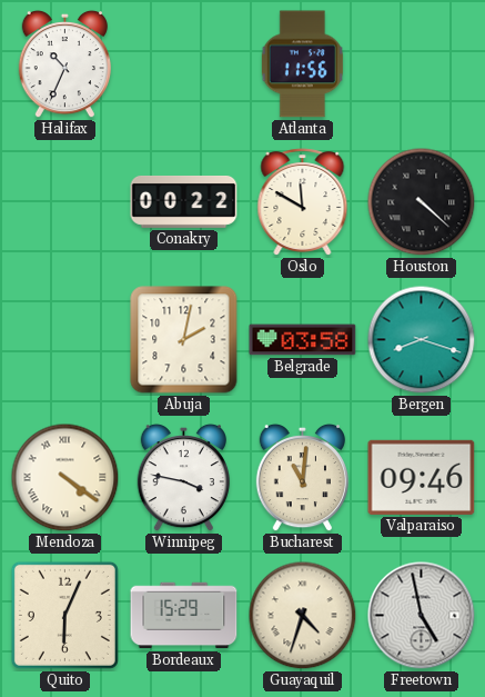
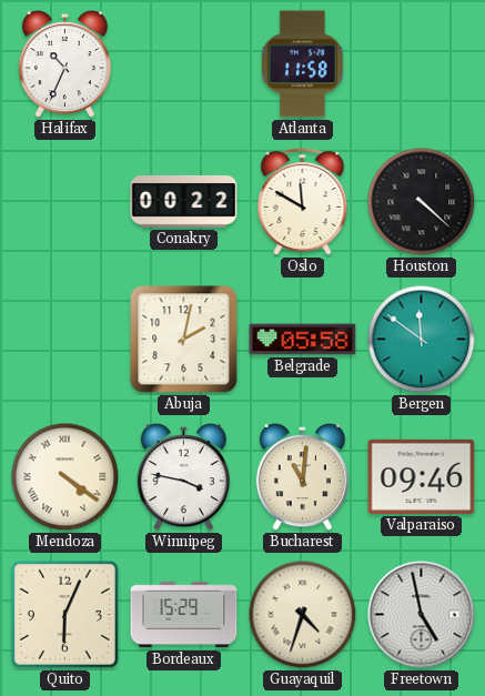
Atlanta: 11:56 -> 11:58
Belgrade: 03:58 -> 05:58
Bergen: 8:18 -> 11:51
